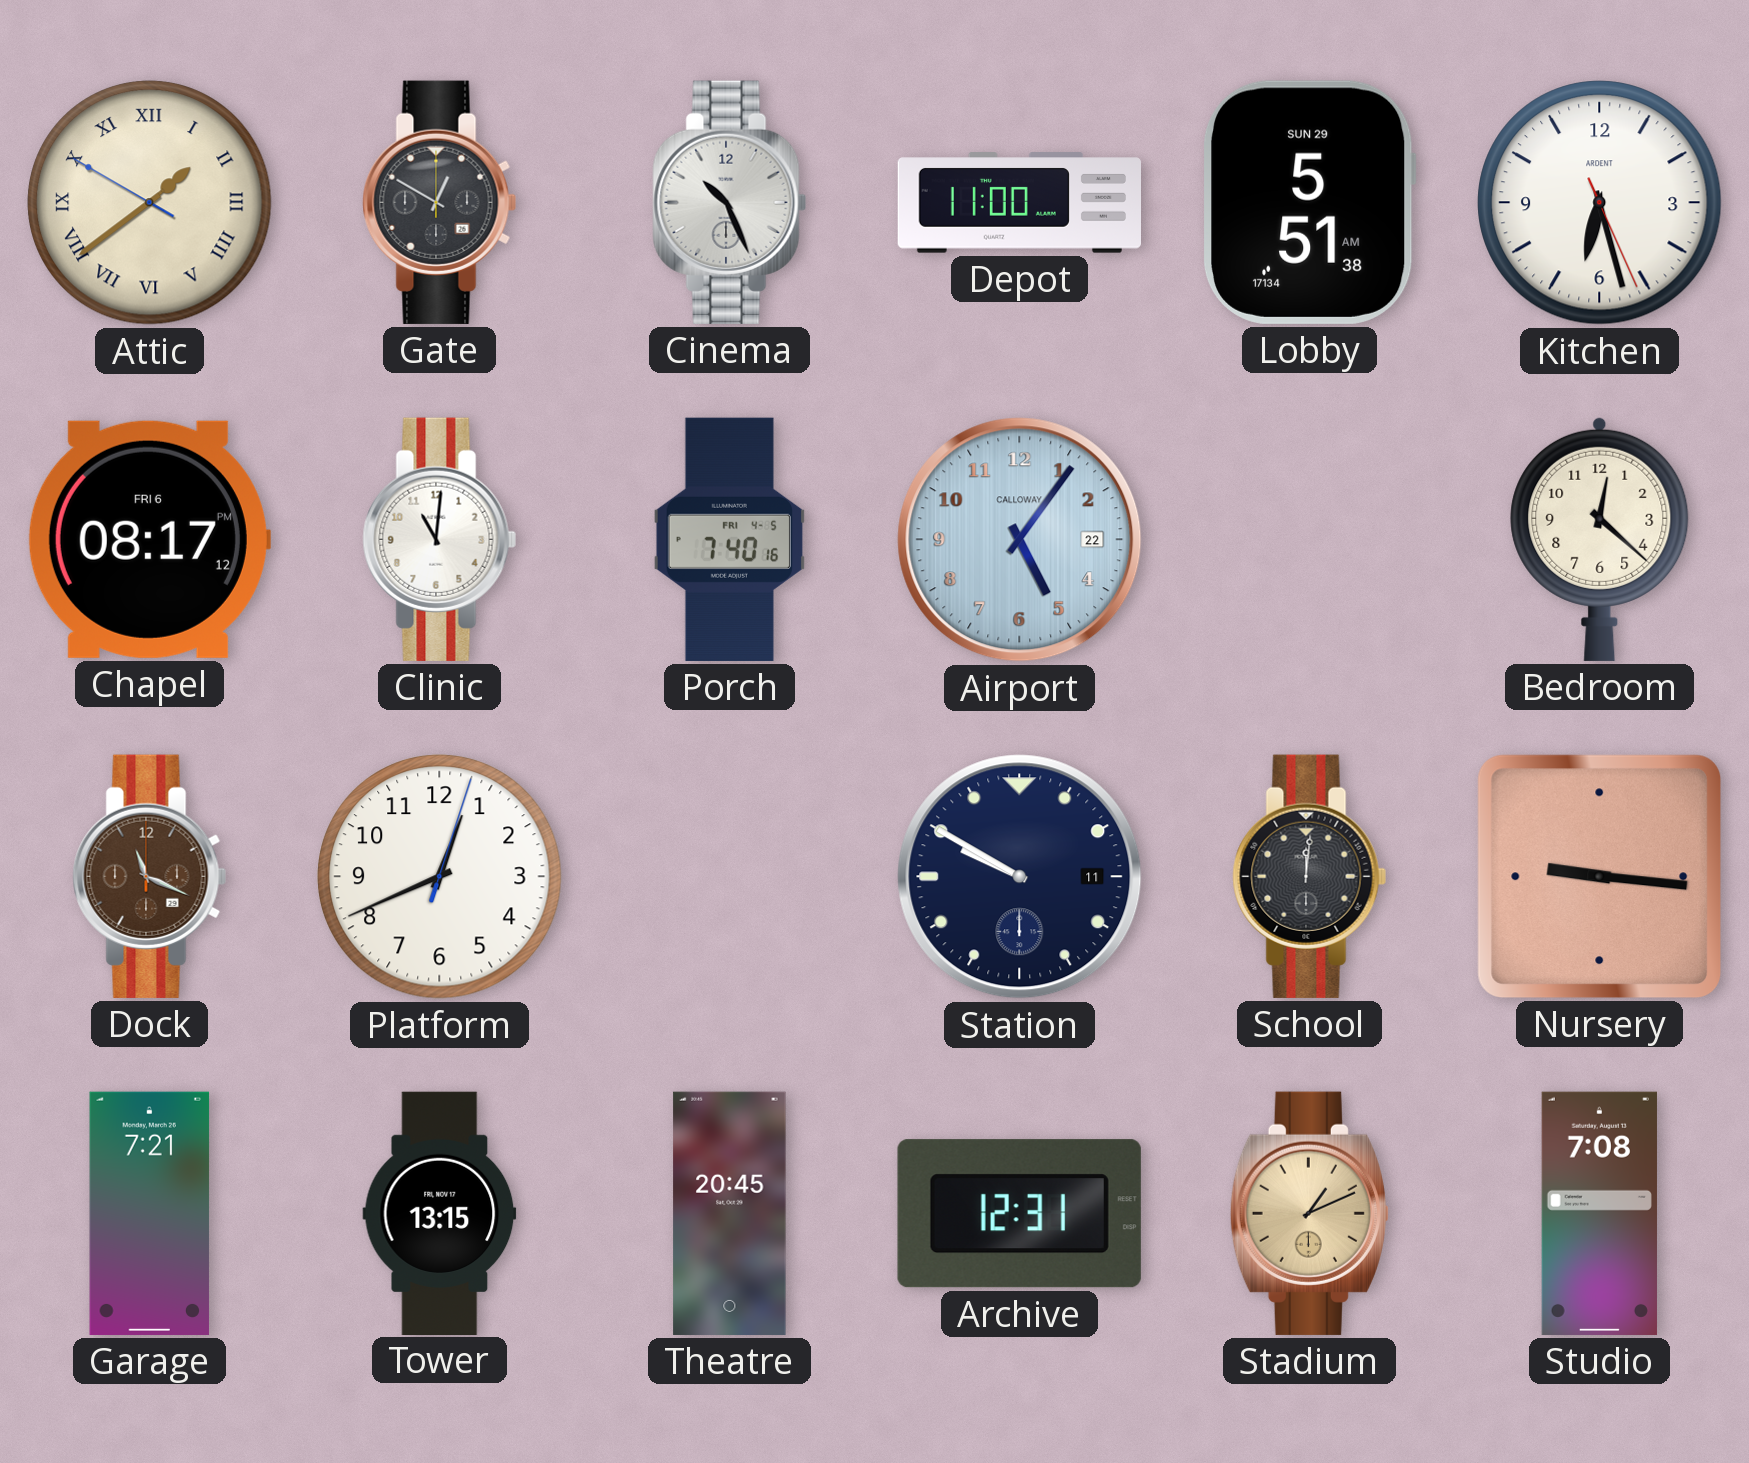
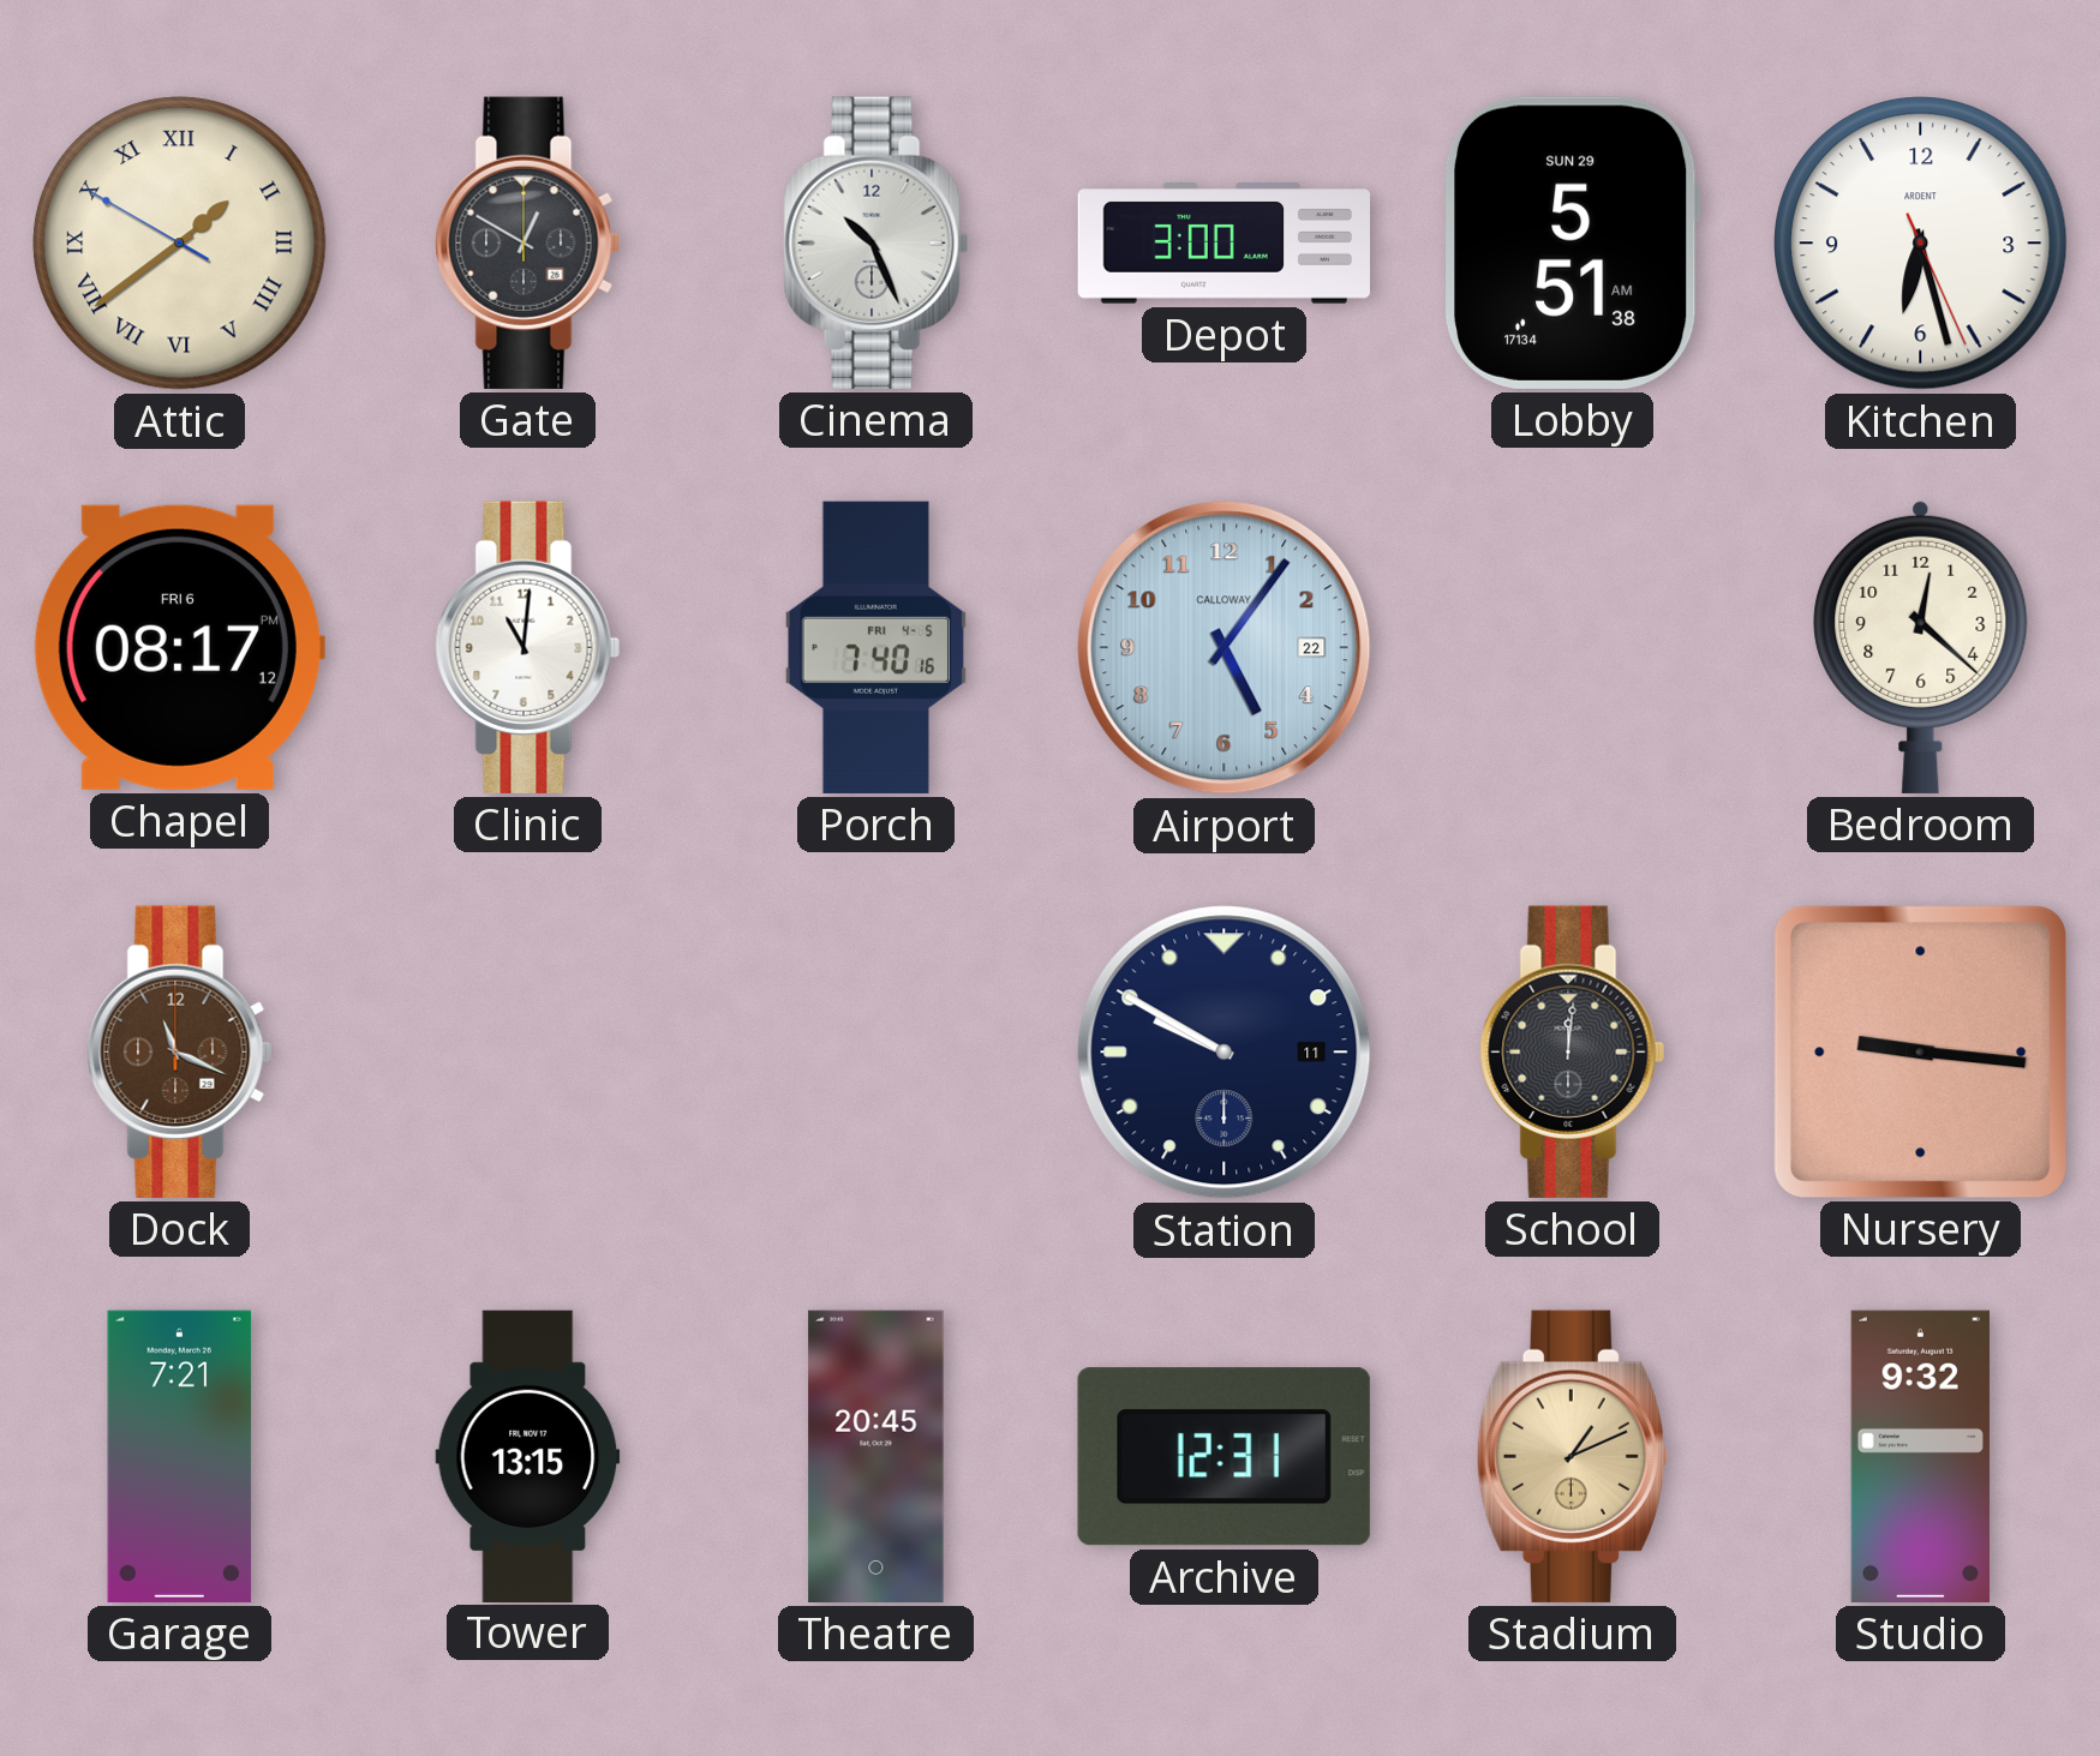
Depot: 11:00 -> 3:00
Platform: 12:41 -> none
Studio: 7:08 -> 9:32
